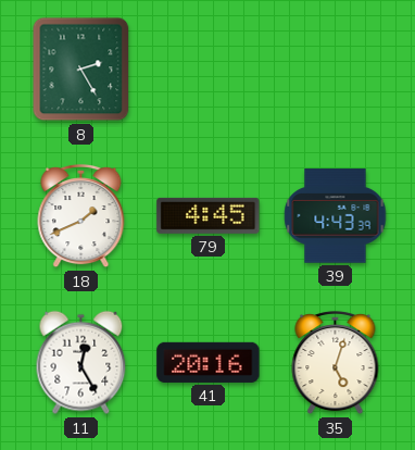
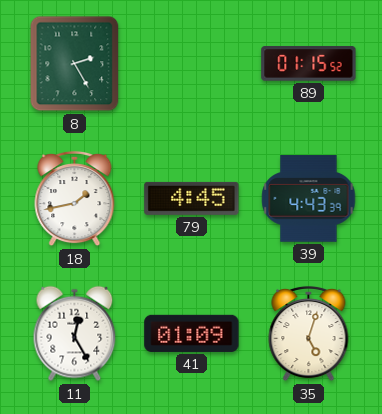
89: none -> 01:15
18: 1:41 -> 1:43
41: 20:16 -> 01:09
